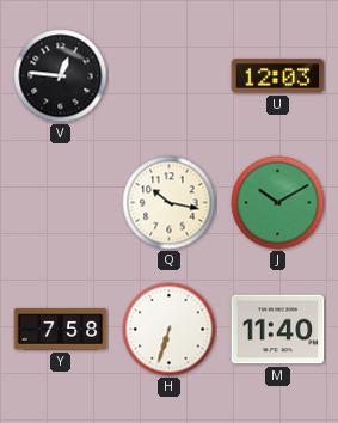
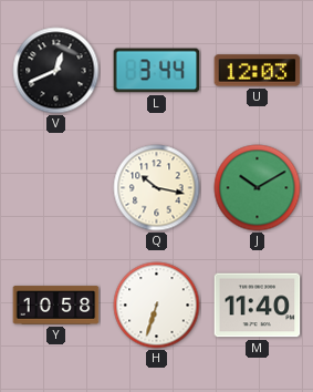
V: 12:46 -> 12:41
L: none -> 3:44
Y: 7:58 -> 10:58
